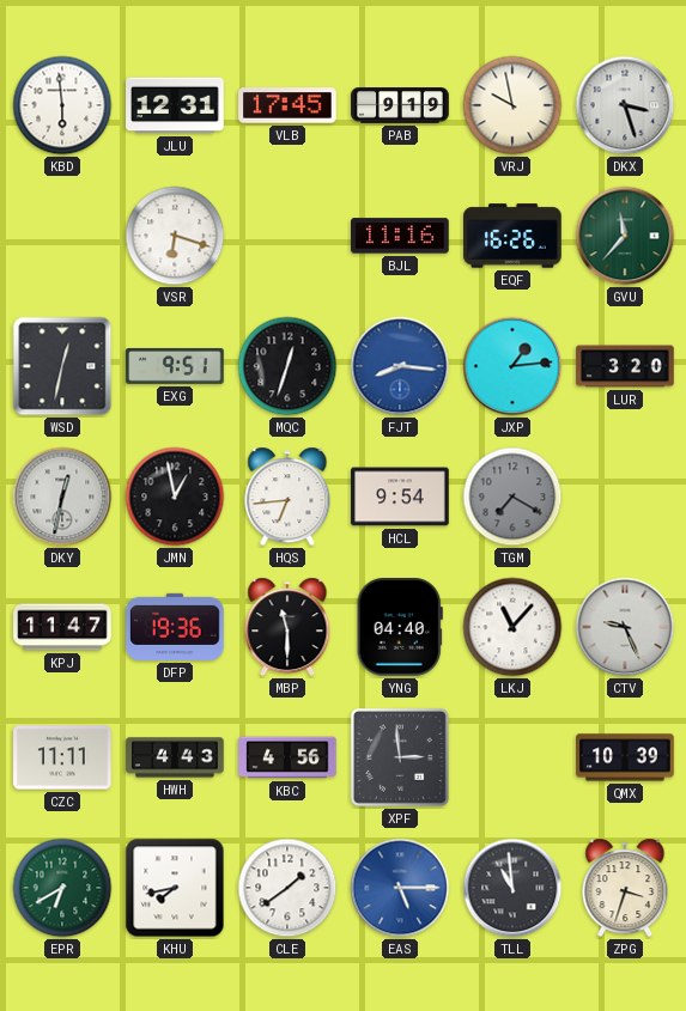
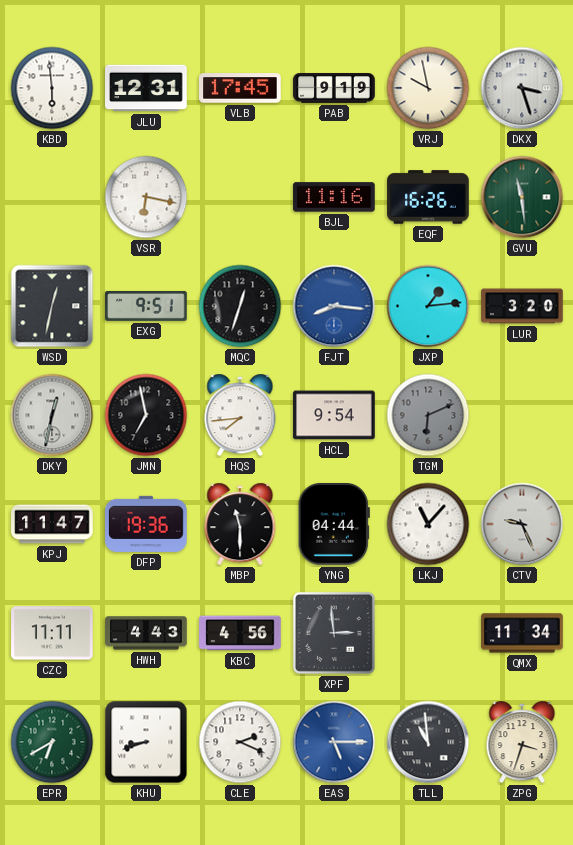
VSR: 6:18 -> 6:17
GVU: 11:37 -> 11:29
JMN: 12:58 -> 6:58
HQS: 6:44 -> 7:44
TGM: 7:20 -> 6:11
YNG: 04:40 -> 04:44
QMX: 10:39 -> 11:34
KHU: 7:43 -> 8:42
CLE: 1:39 -> 2:19
